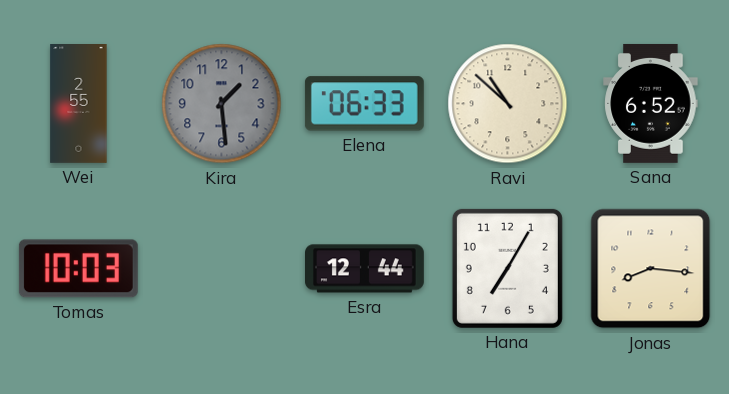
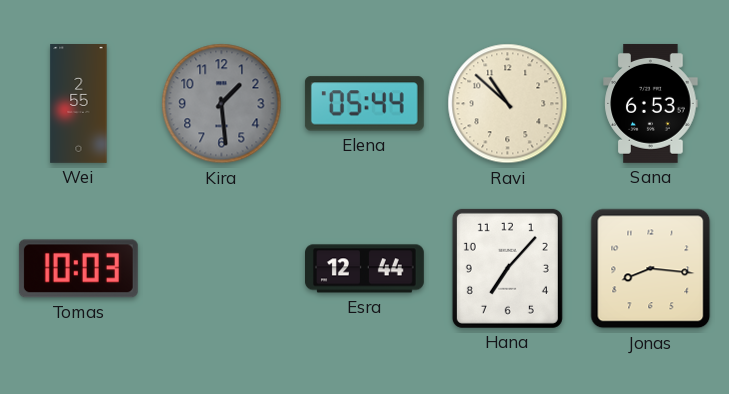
Elena: 06:33 -> 05:44
Sana: 6:52 -> 6:53
Hana: 7:05 -> 7:07
